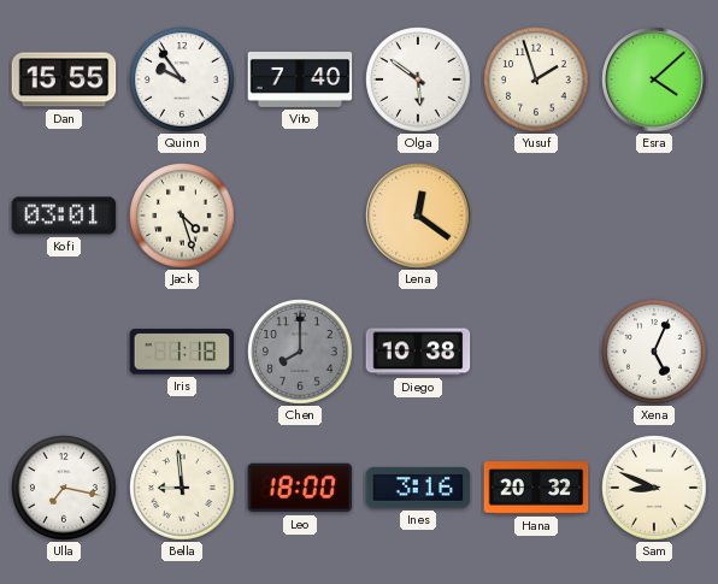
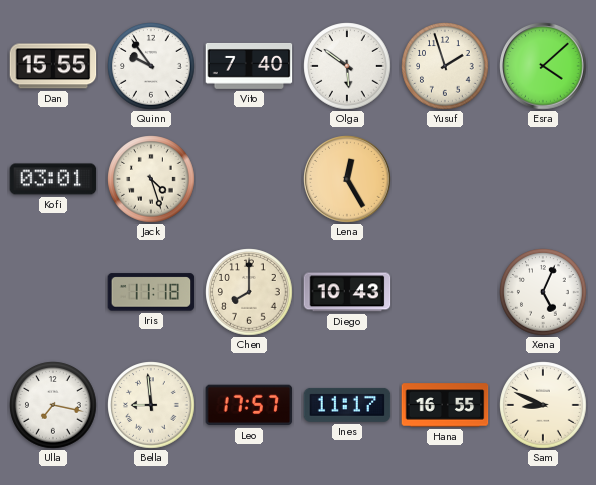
Lena: 12:21 -> 12:25
Iris: 1:18 -> 11:18
Chen dial: grey -> cream
Diego: 10:38 -> 10:43
Leo: 18:00 -> 17:57
Ines: 3:16 -> 11:17
Hana: 20:32 -> 16:55
